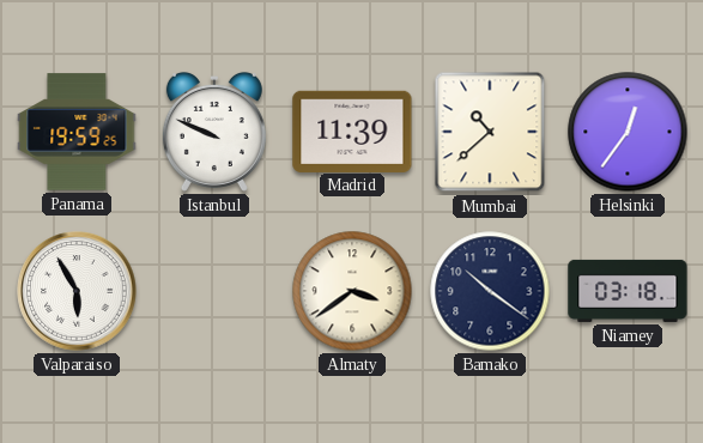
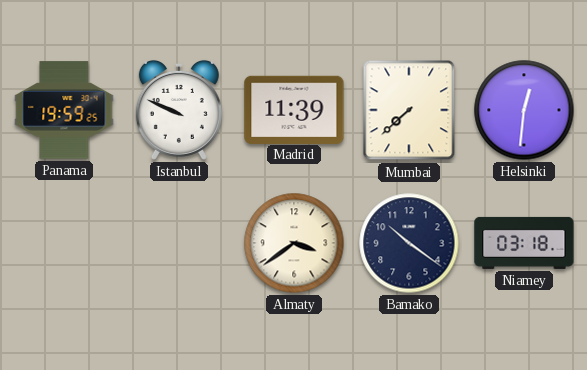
Mumbai: 10:38 -> 7:38
Helsinki: 12:36 -> 12:31
Valparaiso: 5:55 -> none
